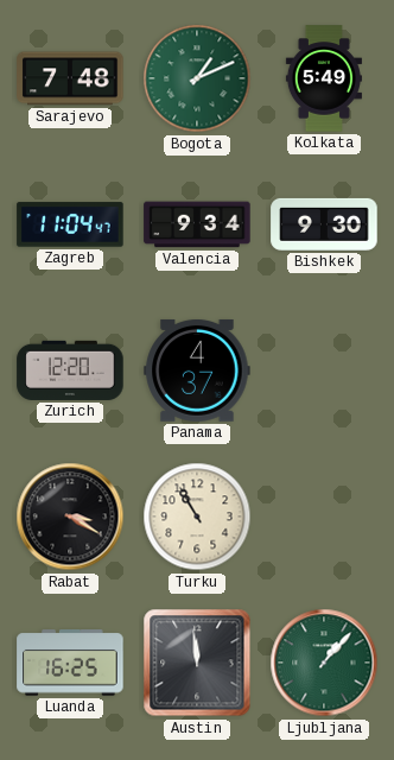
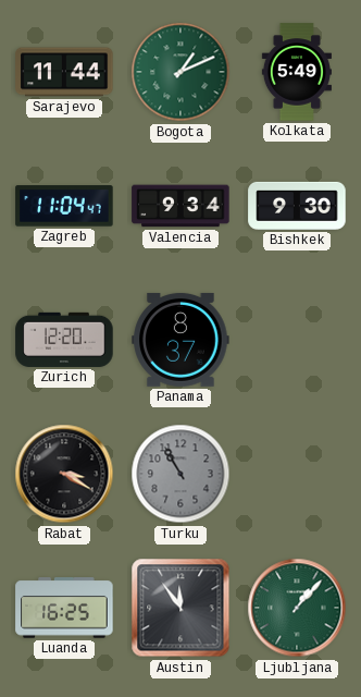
Sarajevo: 7:48 -> 11:44
Panama: 4:37 -> 8:37
Turku dial: cream -> grey
Austin: 11:59 -> 11:54
